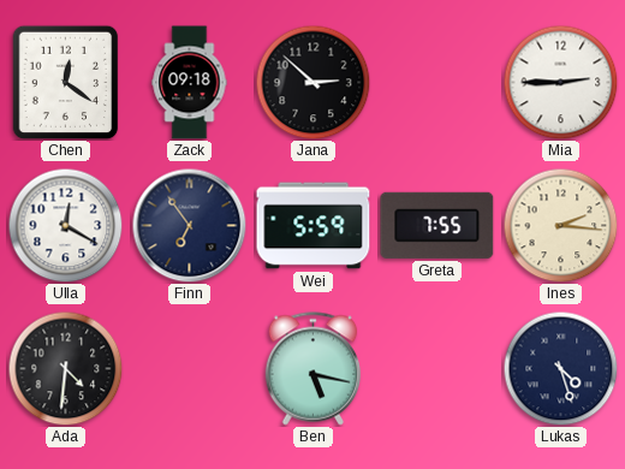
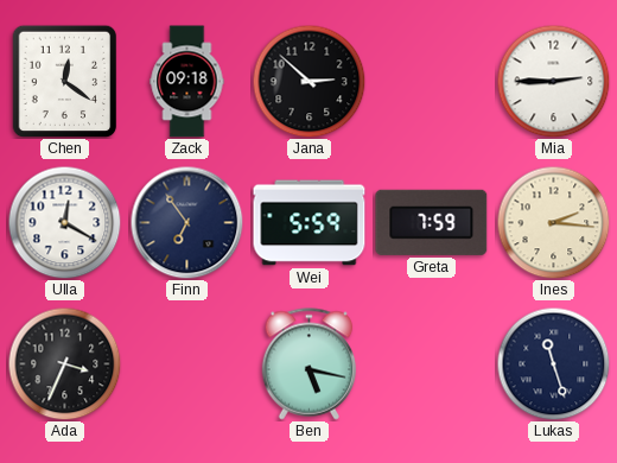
Greta: 7:55 -> 7:59
Ada: 4:31 -> 3:34
Lukas: 4:27 -> 11:27
